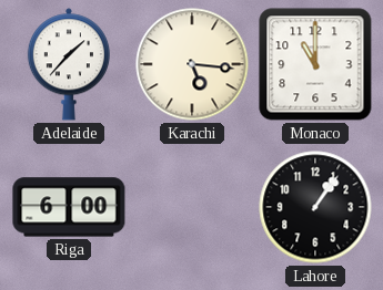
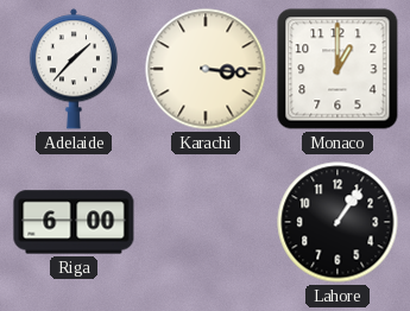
Karachi: 5:16 -> 3:16
Monaco: 11:00 -> 1:00
